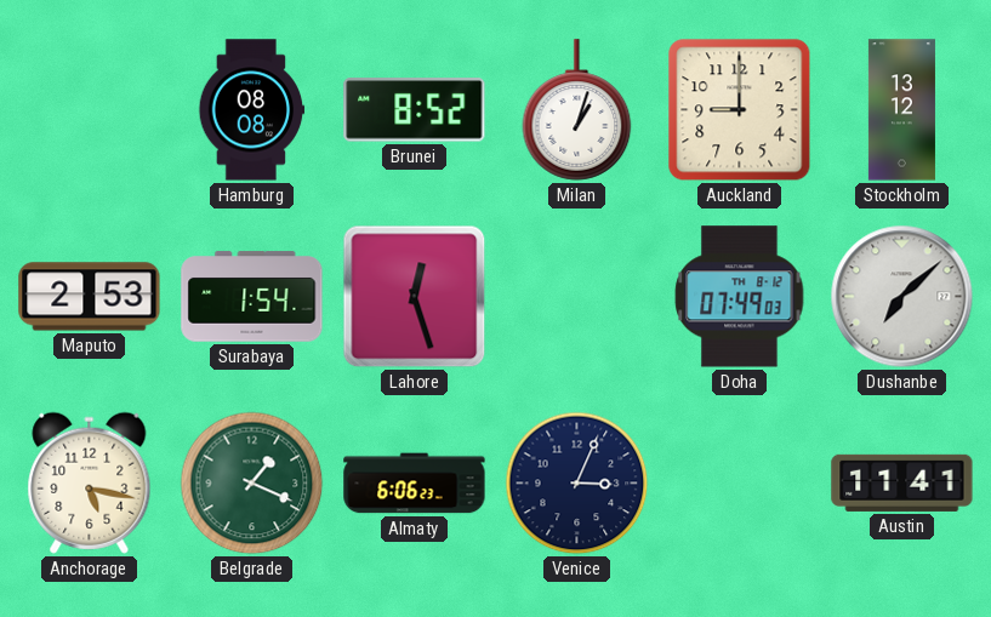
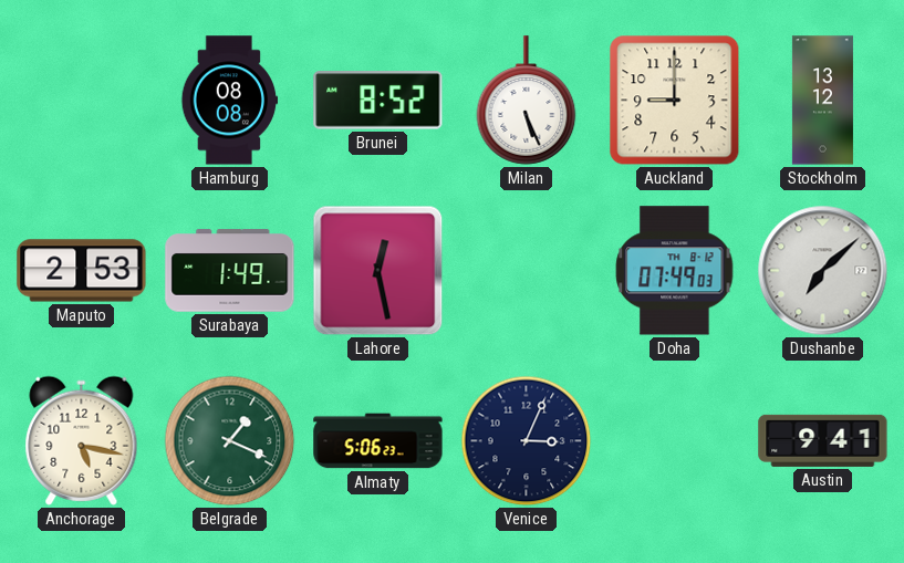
Milan: 1:03 -> 5:26
Surabaya: 1:54 -> 1:49
Lahore: 12:27 -> 12:28
Almaty: 6:06 -> 5:06
Austin: 11:41 -> 9:41
